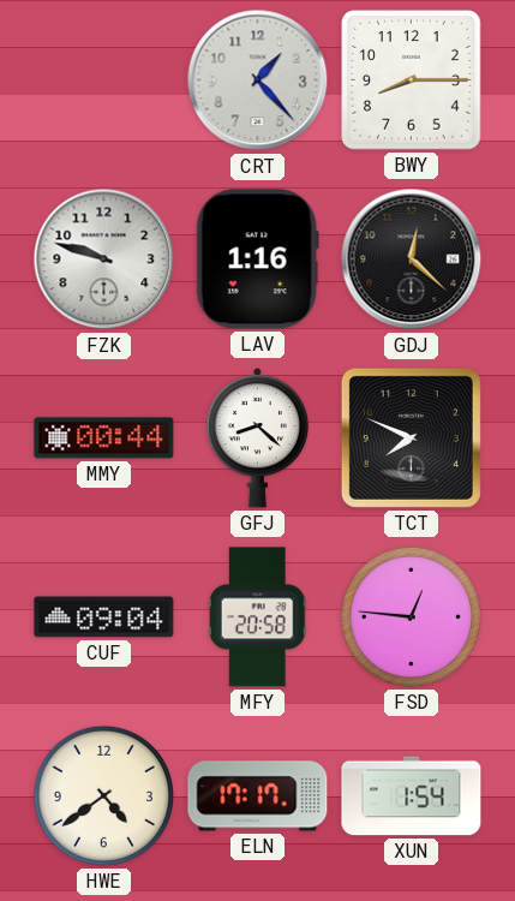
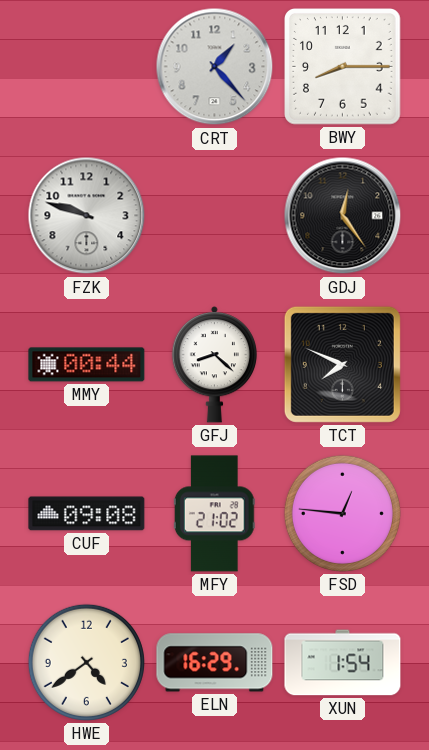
LAV: 1:16 -> none
GDJ: 12:22 -> 12:24
CUF: 09:04 -> 09:08
MFY: 20:58 -> 21:02
ELN: 17:17 -> 16:29
